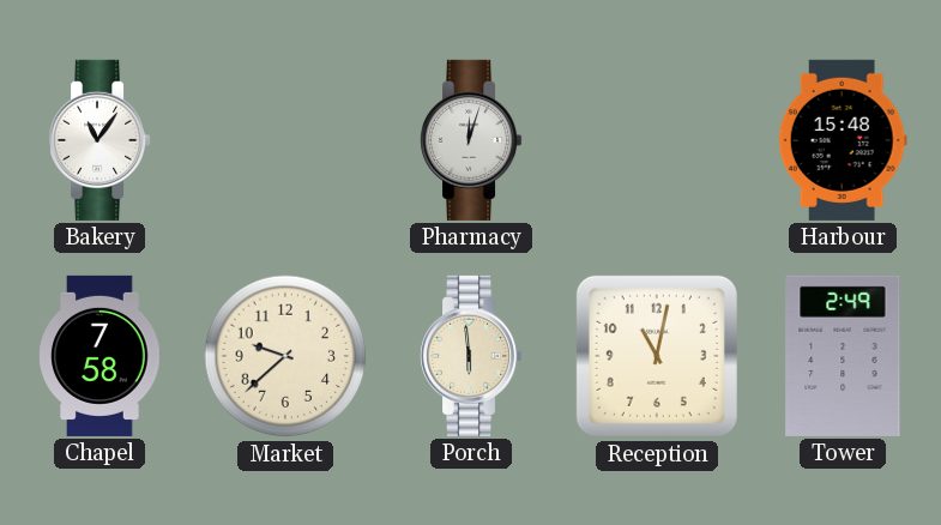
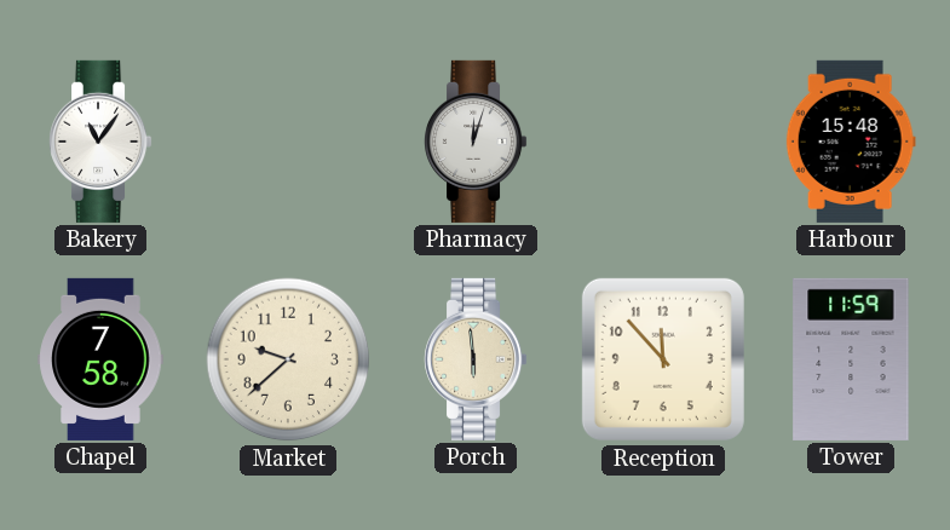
Reception: 11:02 -> 11:53
Tower: 2:49 -> 11:59
